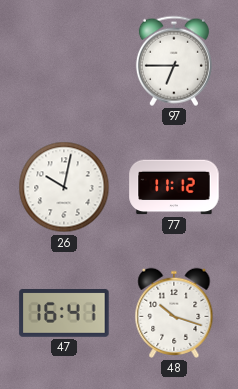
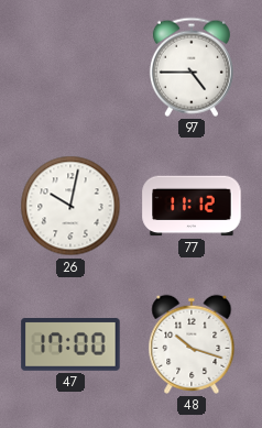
97: 6:45 -> 4:45
47: 16:41 -> 17:00
